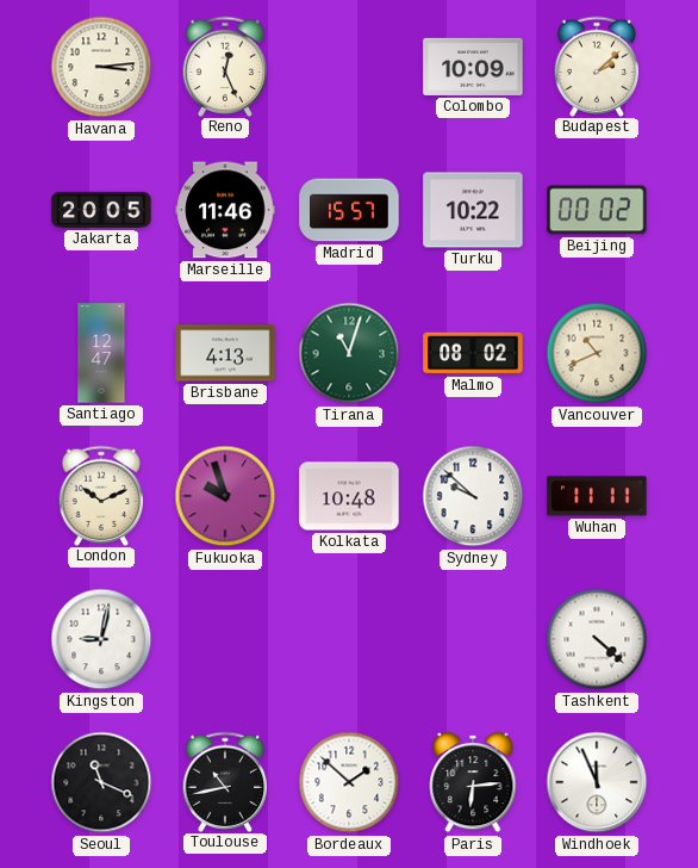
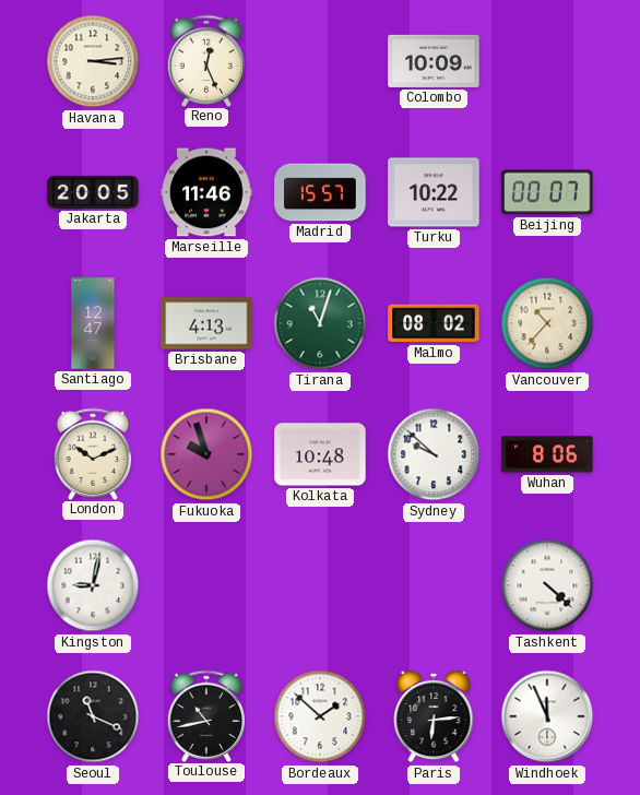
Budapest: 2:08 -> none
Beijing: 00:02 -> 00:07
Vancouver: 10:41 -> 10:37
Wuhan: 11:11 -> 8:06
